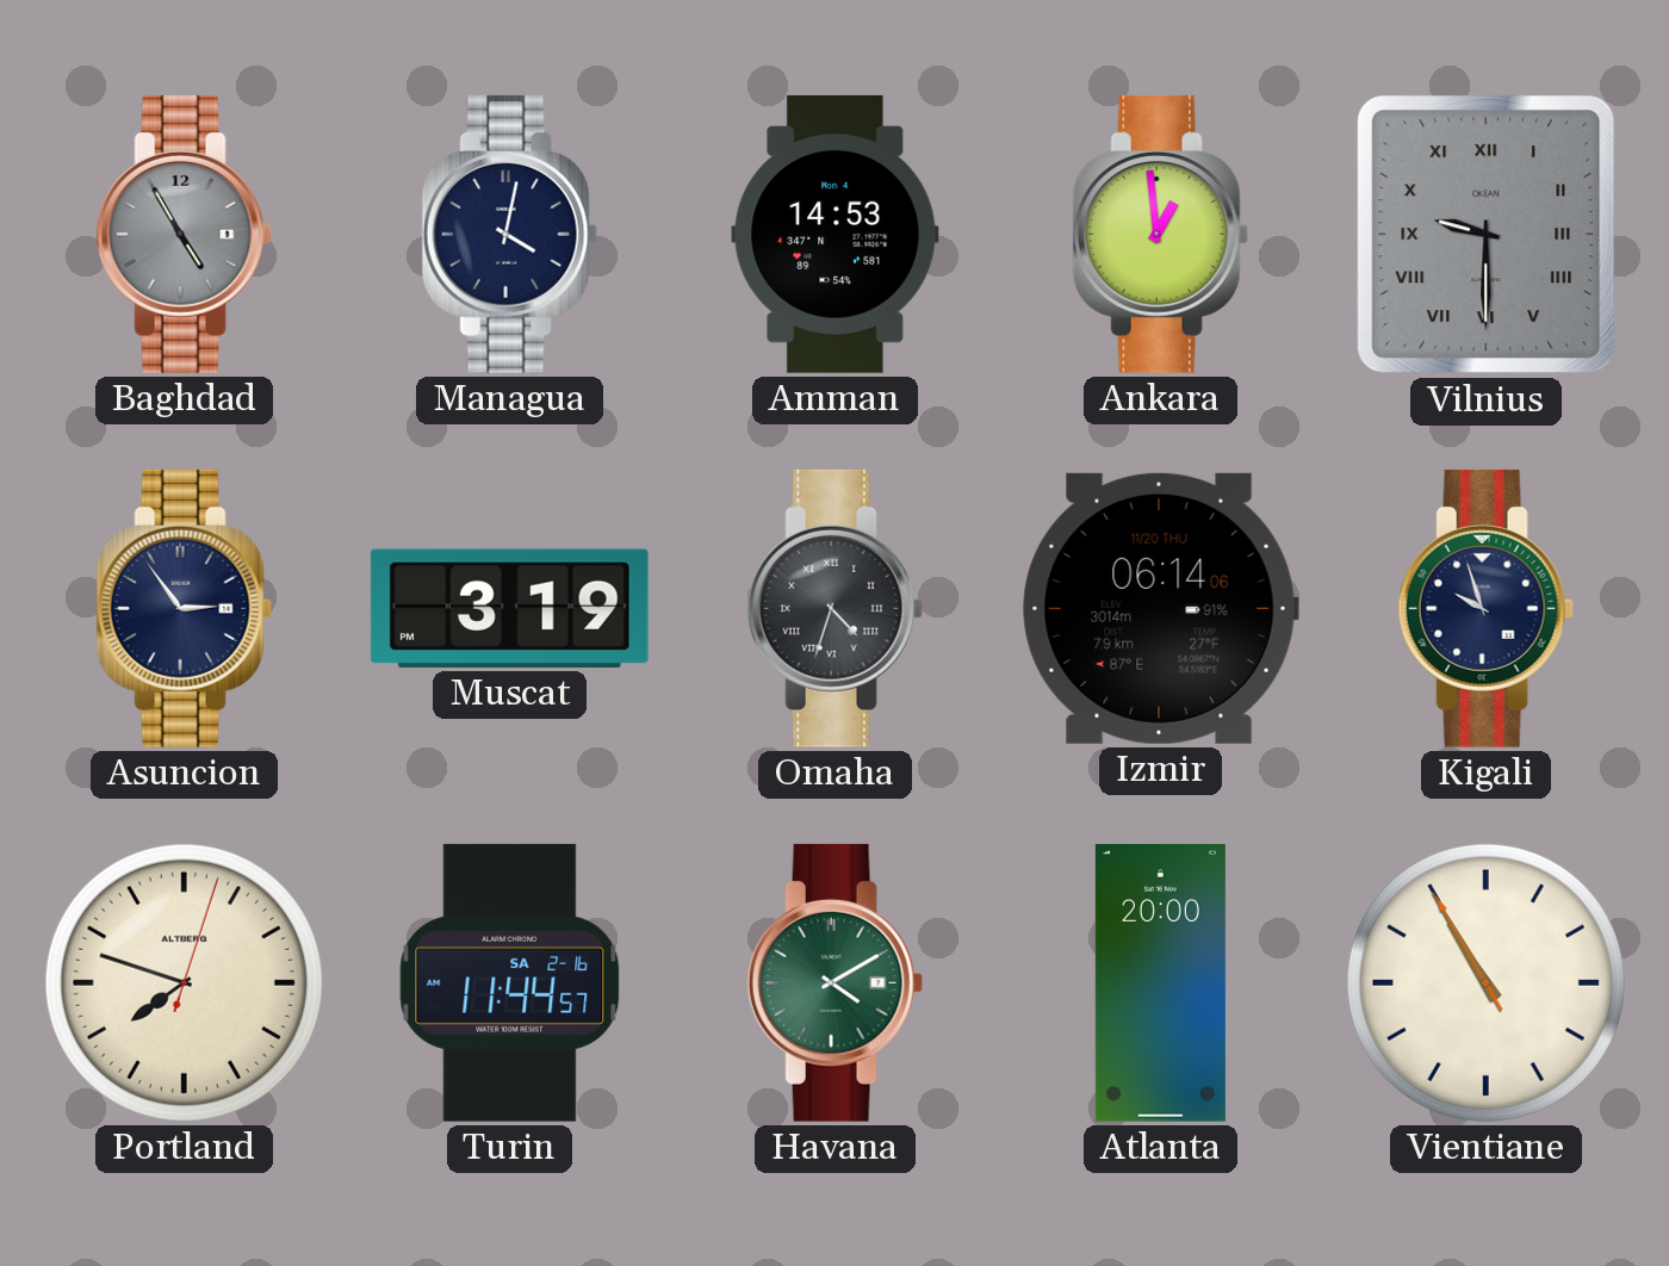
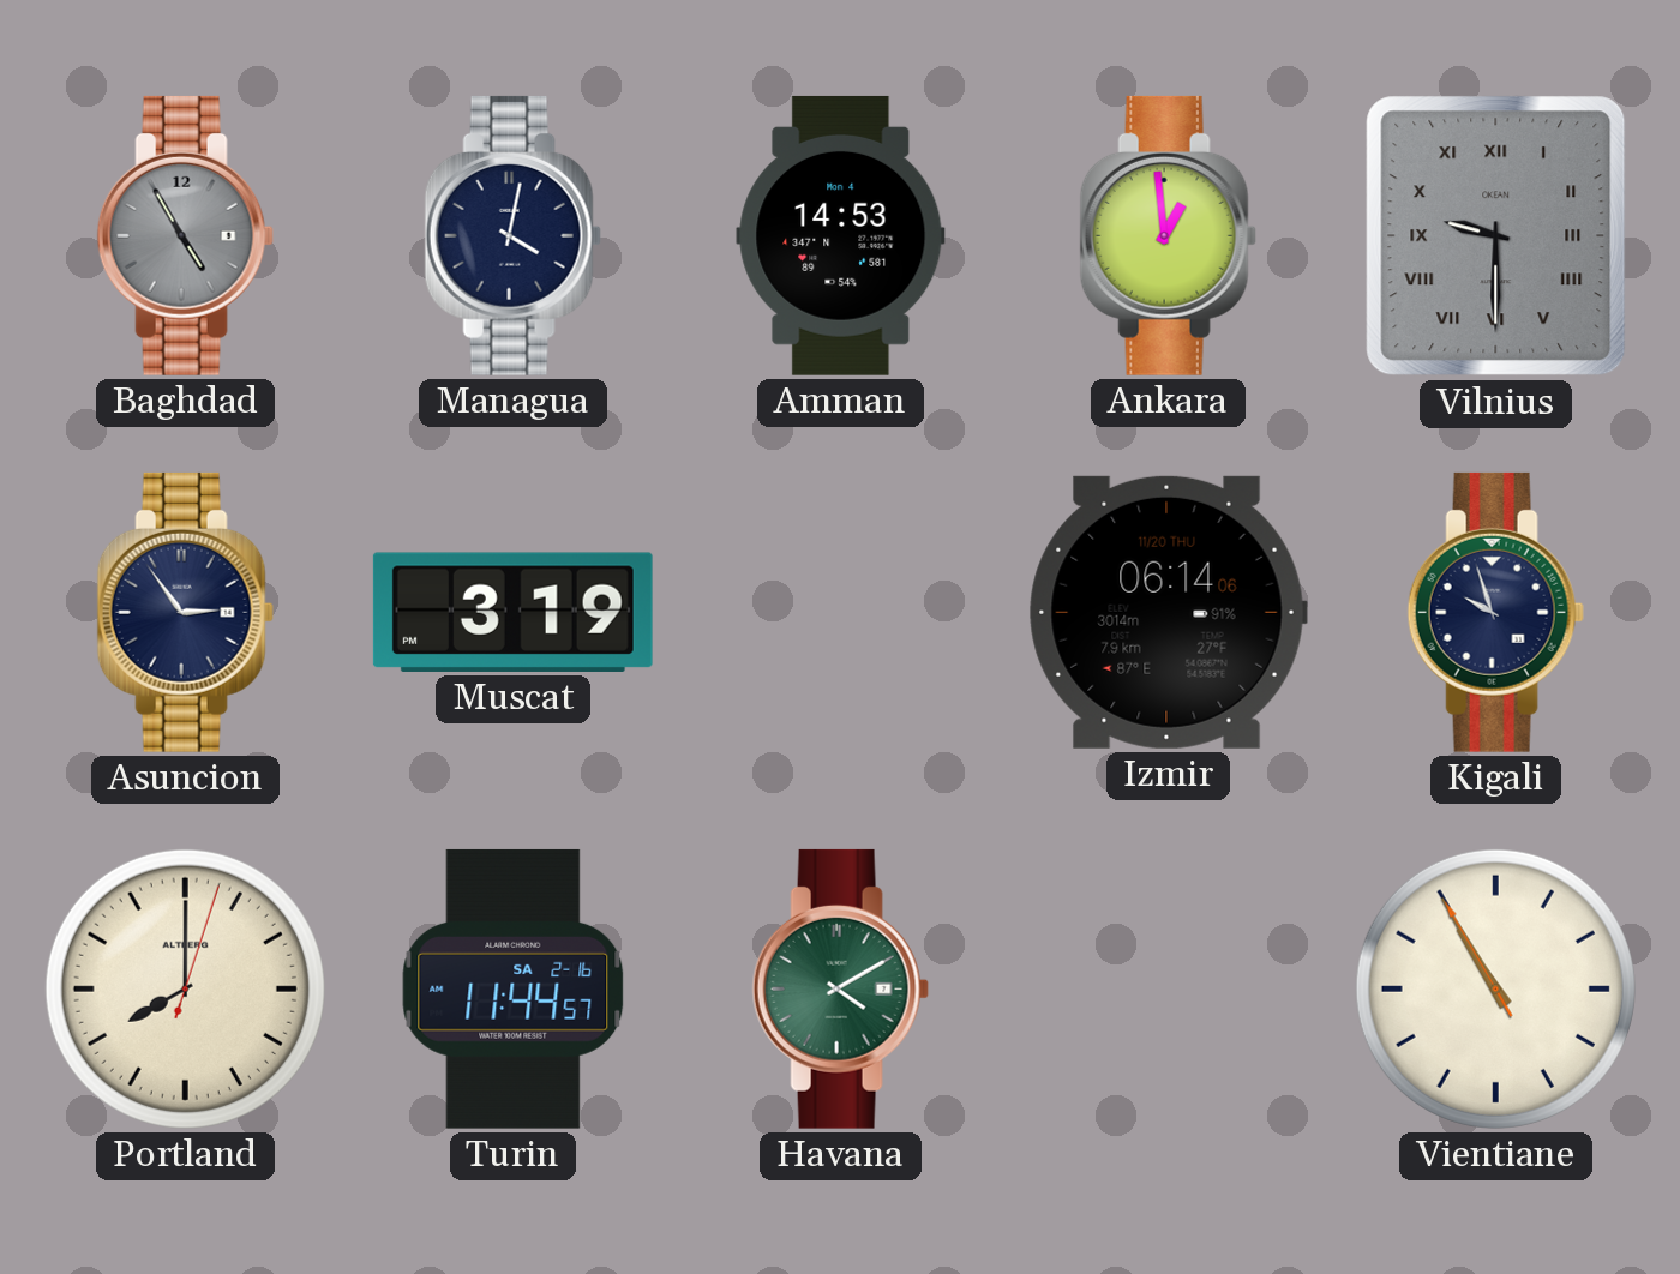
Omaha: 4:33 -> none
Portland: 7:48 -> 8:00
Atlanta: 20:00 -> none
